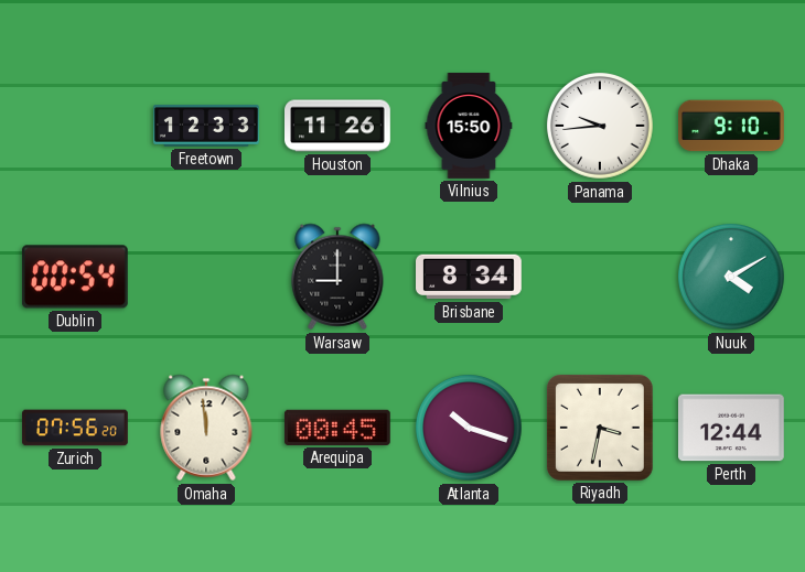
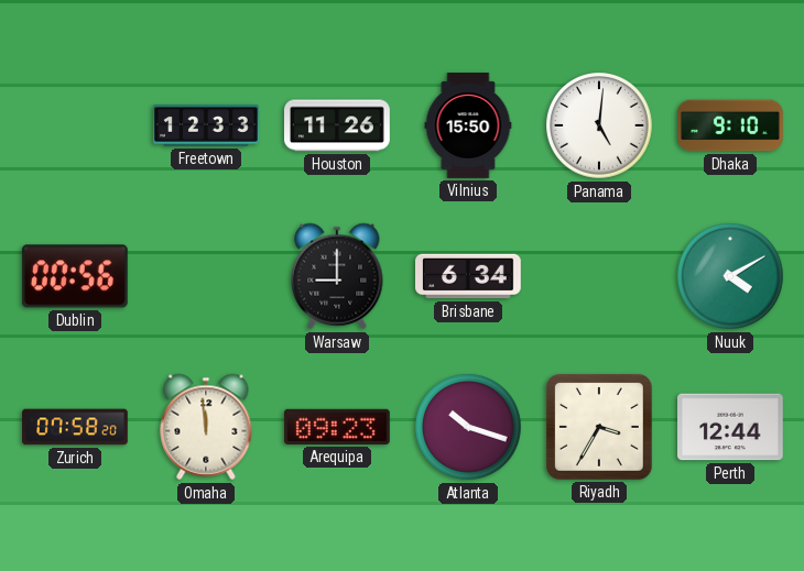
Panama: 9:44 -> 5:01
Dublin: 00:54 -> 00:56
Brisbane: 8:34 -> 6:34
Zurich: 07:56 -> 07:58
Arequipa: 00:45 -> 09:23
Riyadh: 3:32 -> 3:35
